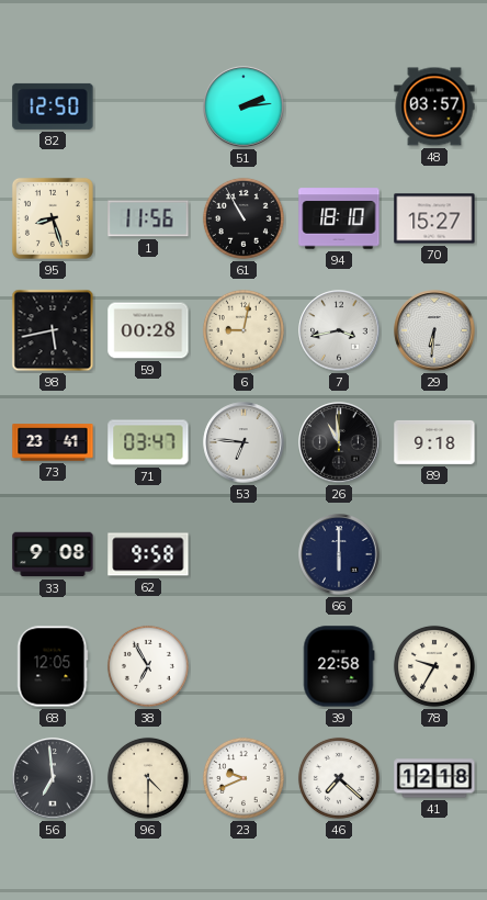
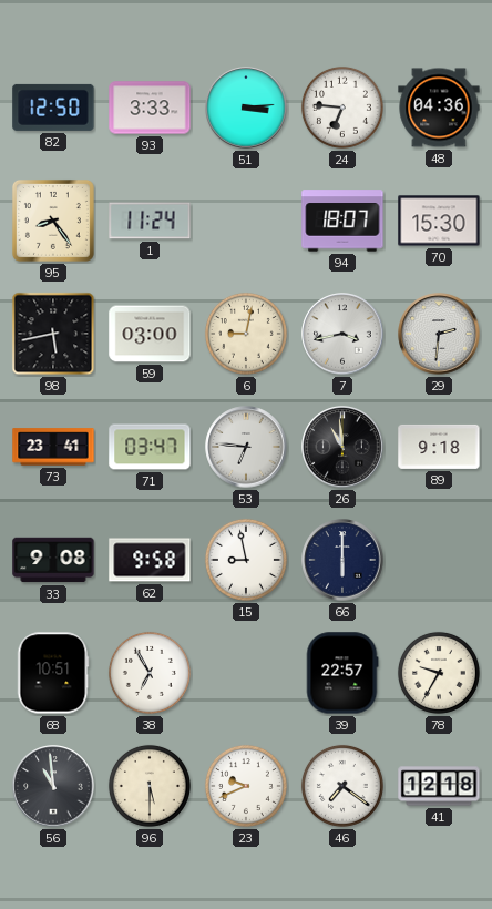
93: none -> 3:33
51: 2:14 -> 3:14
24: none -> 6:46
48: 03:57 -> 04:36
95: 8:27 -> 8:24
1: 11:56 -> 11:24
61: 10:55 -> none
94: 18:10 -> 18:07
70: 15:27 -> 15:30
59: 00:28 -> 03:00
29: 6:31 -> 2:31
15: none -> 8:58
68: 12:05 -> 10:51
39: 22:58 -> 22:57
56: 6:59 -> 10:59
96: 4:30 -> 5:30
46: 7:22 -> 7:21
